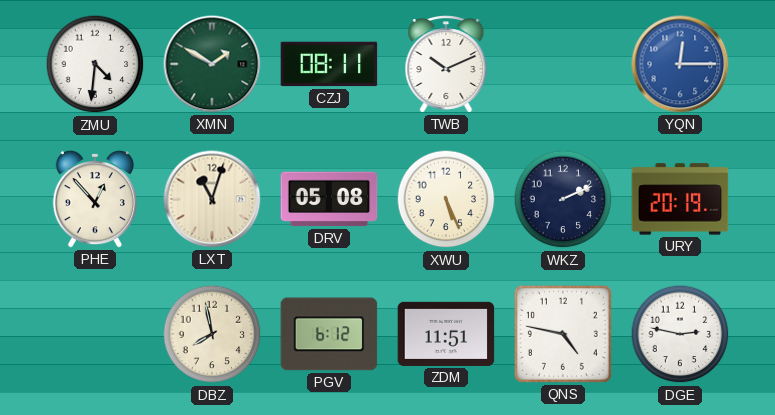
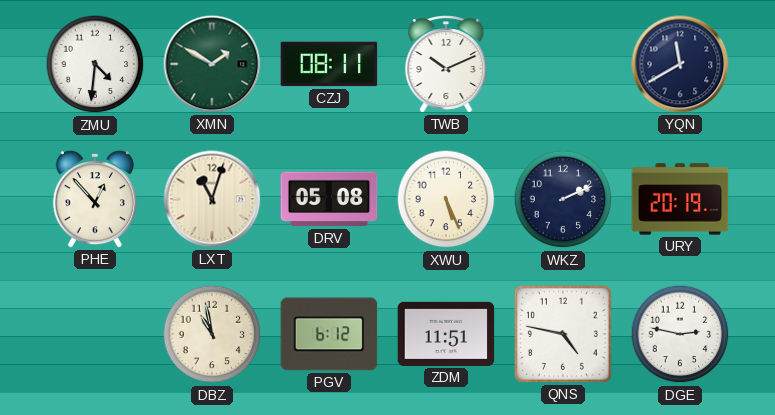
YQN: 12:15 -> 11:40
YQN dial: blue -> navy
DBZ: 7:58 -> 10:58
